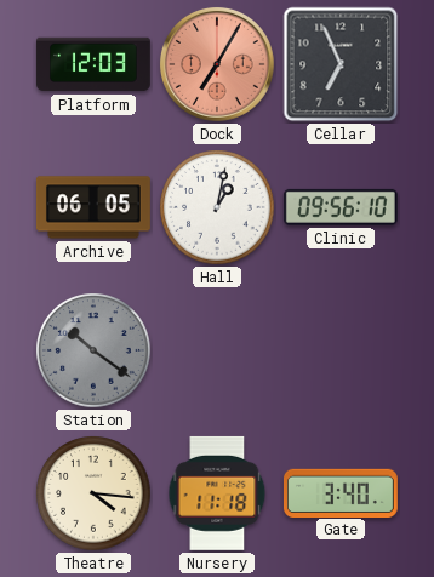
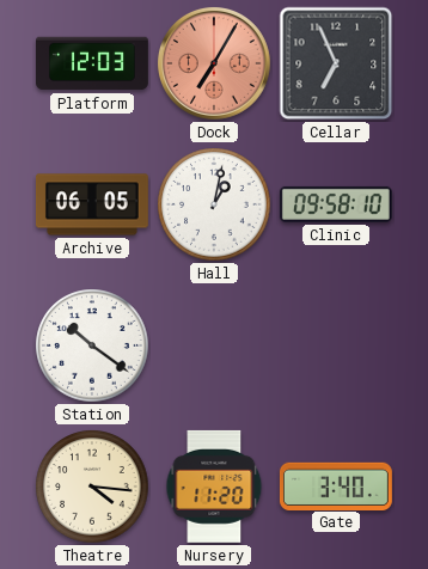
Clinic: 09:56 -> 09:58
Station dial: grey -> white
Nursery: 11:18 -> 11:20
